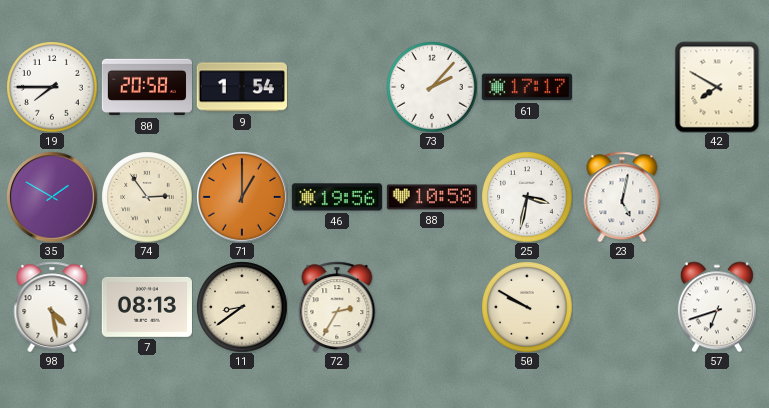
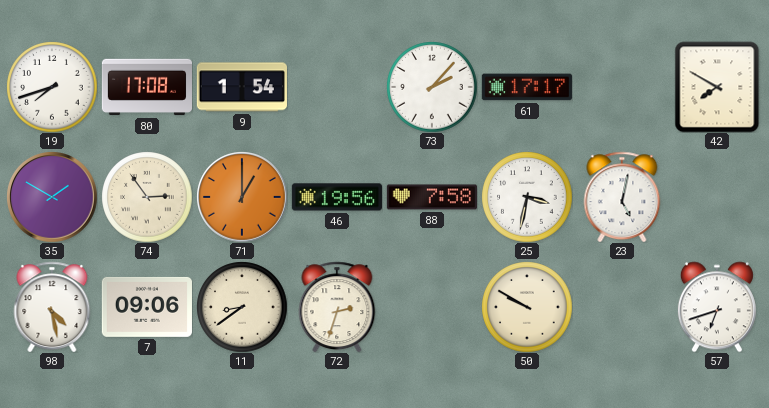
19: 7:45 -> 7:42
80: 20:58 -> 17:08
88: 10:58 -> 7:58
7: 08:13 -> 09:06
72: 2:35 -> 2:33
